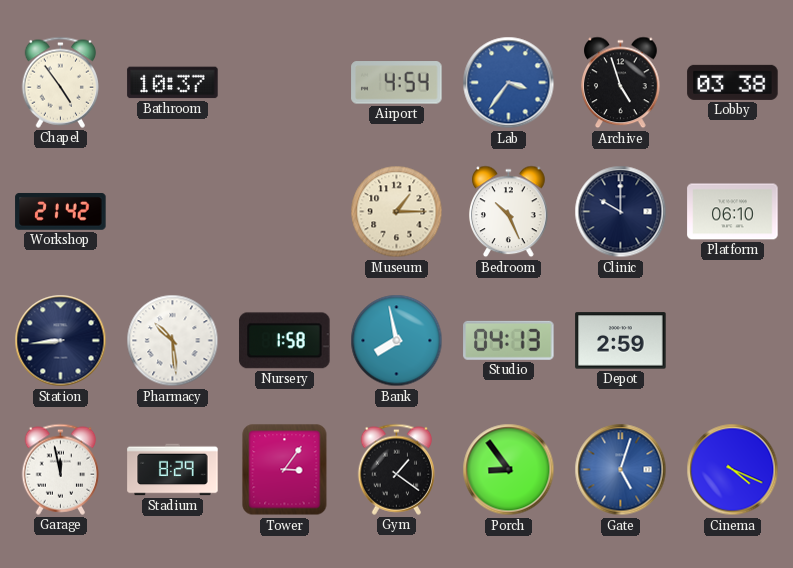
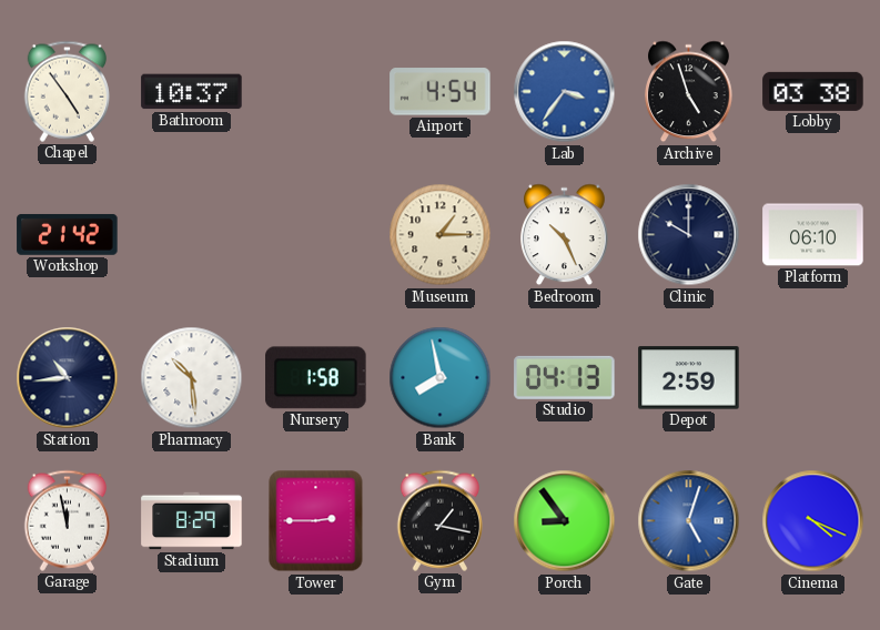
Station: 8:44 -> 10:44
Tower: 3:06 -> 2:45
Gym: 1:21 -> 1:17
